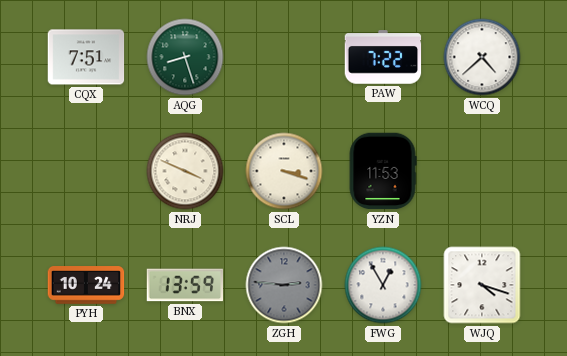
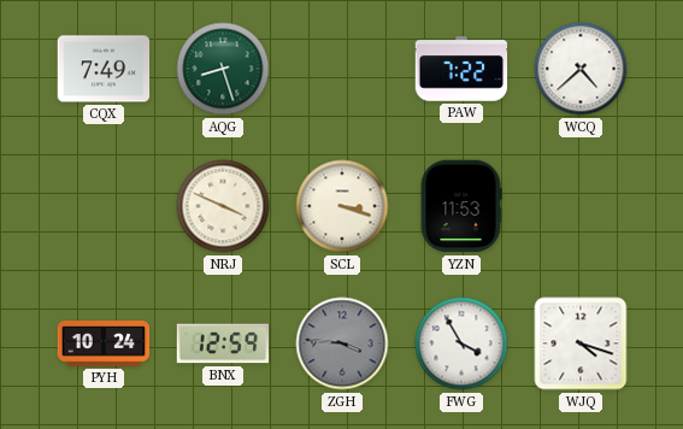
CQX: 7:51 -> 7:49
BNX: 13:59 -> 12:59
ZGH: 2:46 -> 3:46
FWG: 12:55 -> 3:55
